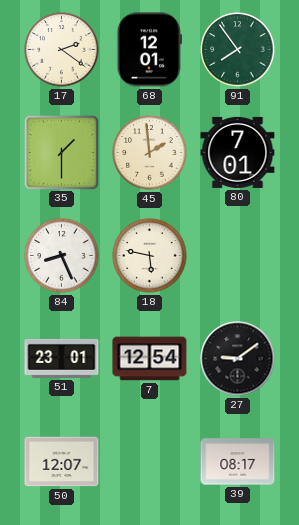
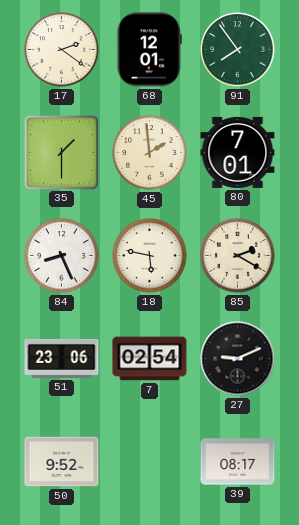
85: none -> 2:20
51: 23:01 -> 23:06
7: 12:54 -> 02:54
27: 9:09 -> 9:11
50: 12:07 -> 9:52
